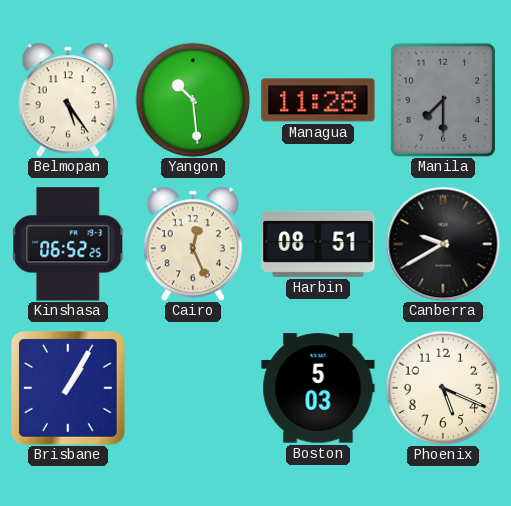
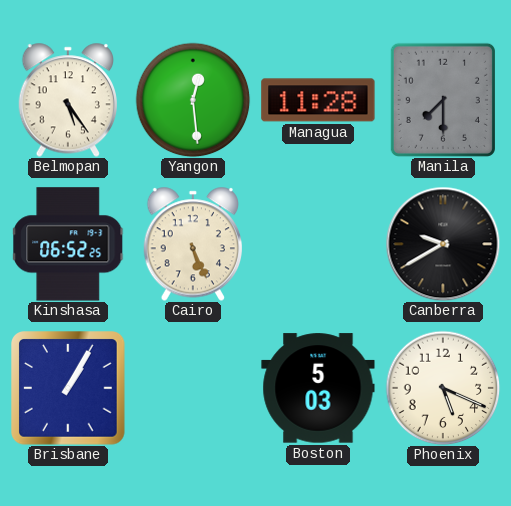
Yangon: 10:29 -> 12:29
Cairo: 12:26 -> 5:26
Harbin: 08:51 -> none
